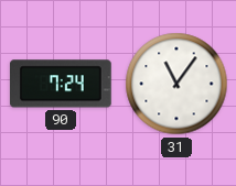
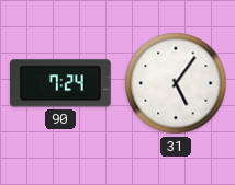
31: 11:06 -> 5:06
